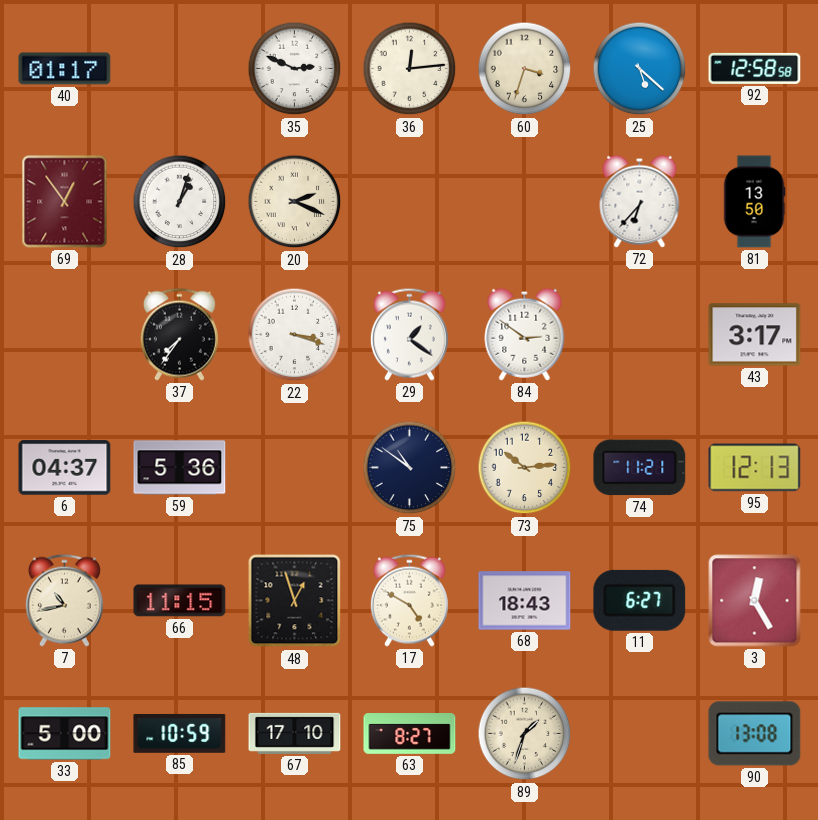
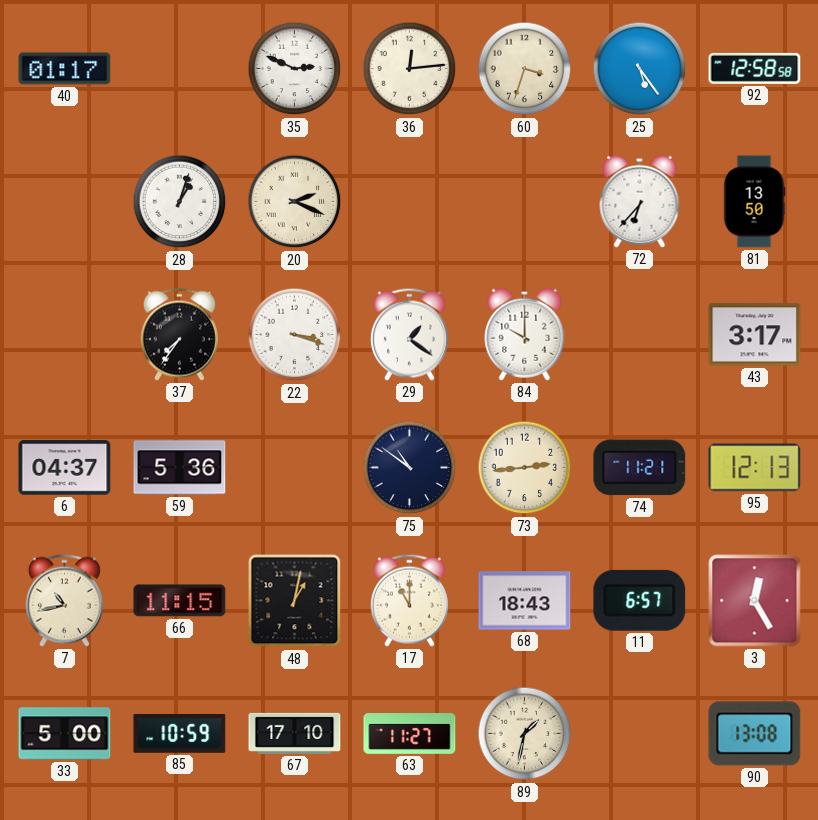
25: 5:22 -> 5:24
69: 12:54 -> none
84: 2:51 -> 10:00
73: 10:14 -> 2:44
48: 12:57 -> 1:02
17: 4:50 -> 11:00
11: 6:27 -> 6:57
63: 8:27 -> 11:27
89: 1:33 -> 1:32
